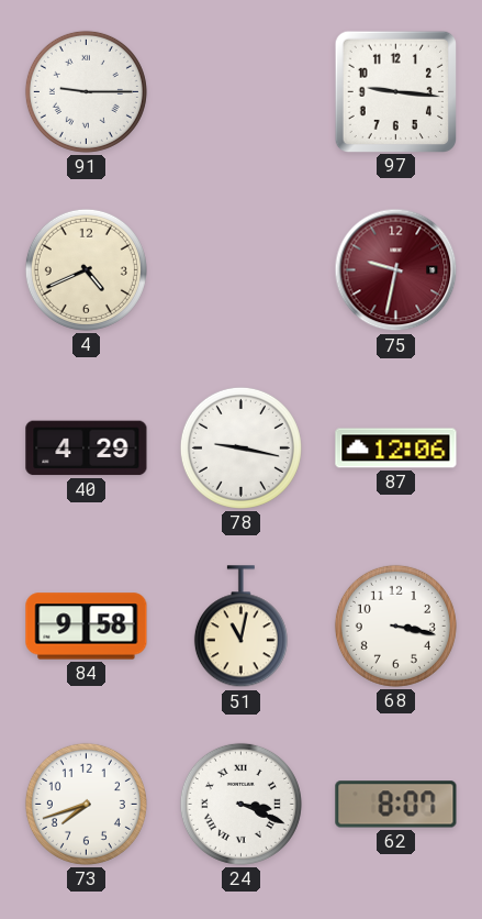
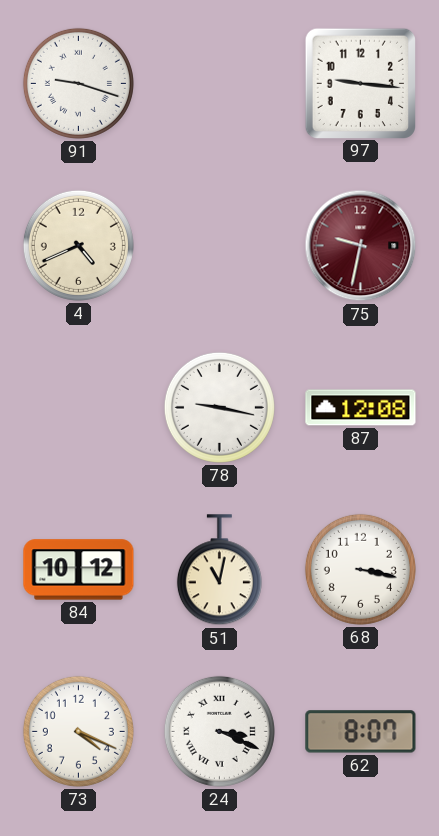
91: 9:15 -> 9:18
40: 4:29 -> none
87: 12:06 -> 12:08
84: 9:58 -> 10:12
73: 7:42 -> 4:19
